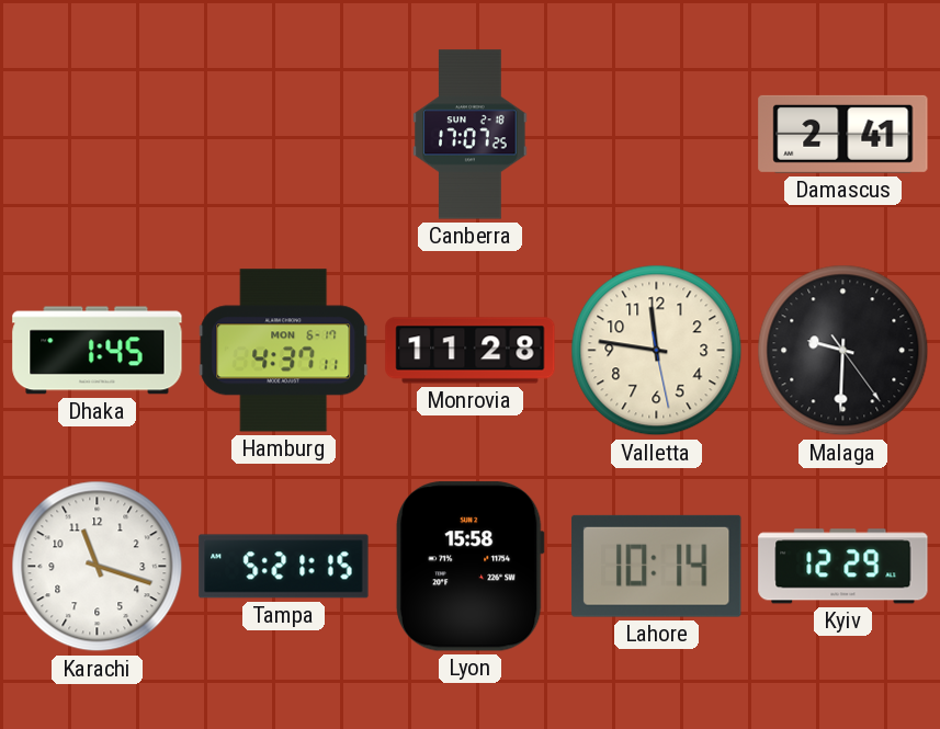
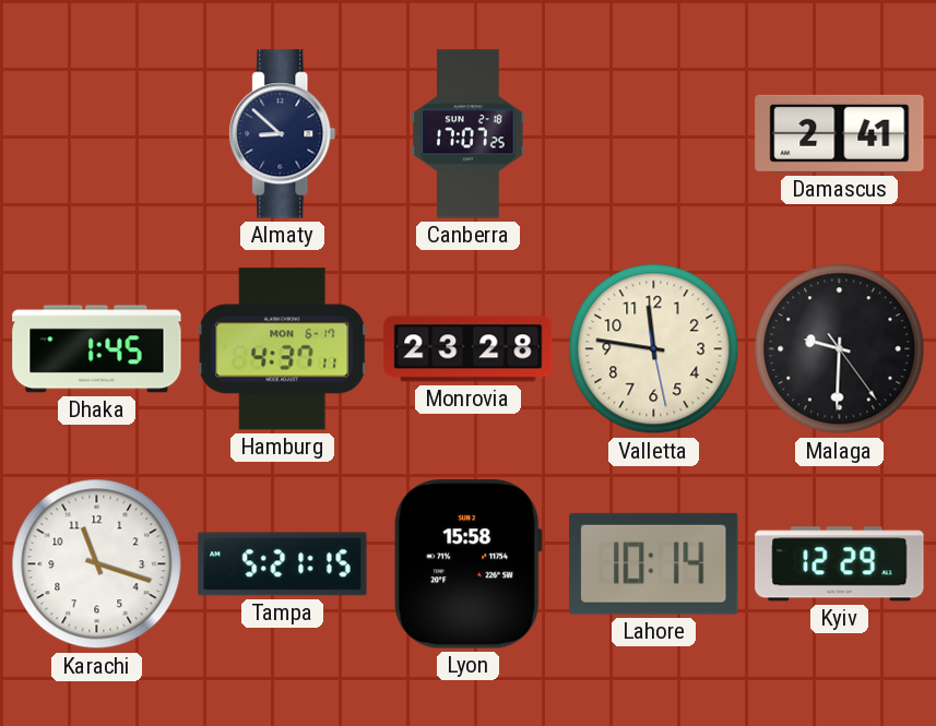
Almaty: none -> 8:52
Monrovia: 11:28 -> 23:28
